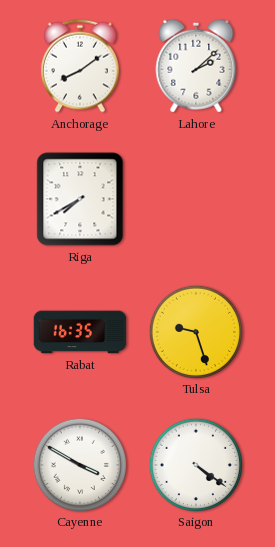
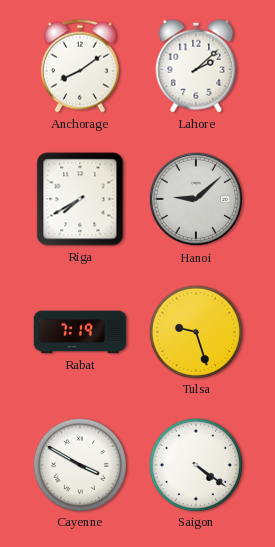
Hanoi: none -> 9:08
Rabat: 16:35 -> 7:19
